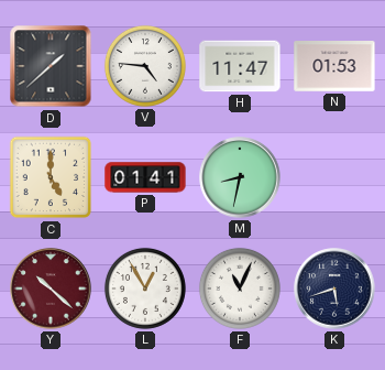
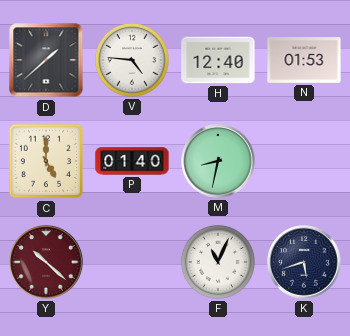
H: 11:47 -> 12:40
P: 01:41 -> 01:40
L: 12:55 -> none
